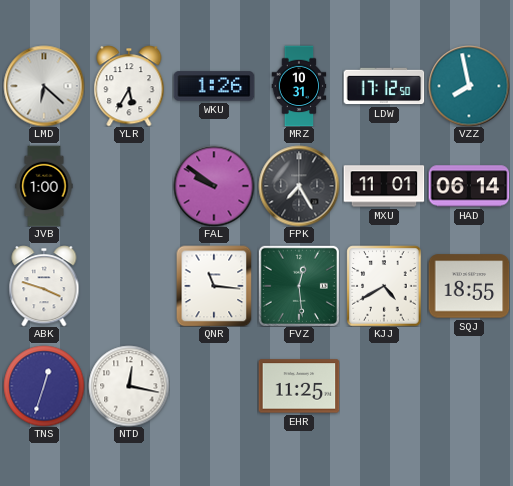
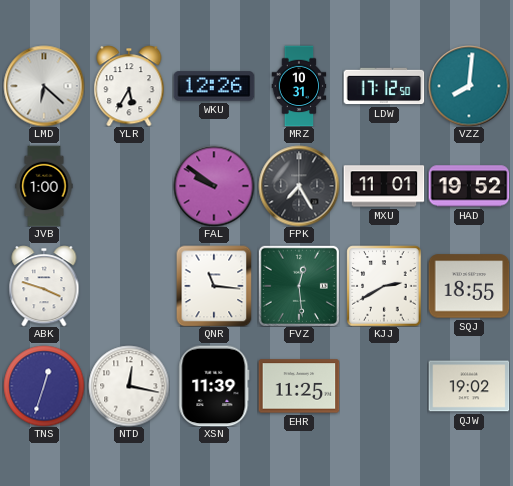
WKU: 1:26 -> 12:26
VZZ: 7:58 -> 8:01
HAD: 06:14 -> 19:52
KJJ: 4:40 -> 2:40
XSN: none -> 11:39
QJW: none -> 19:02
